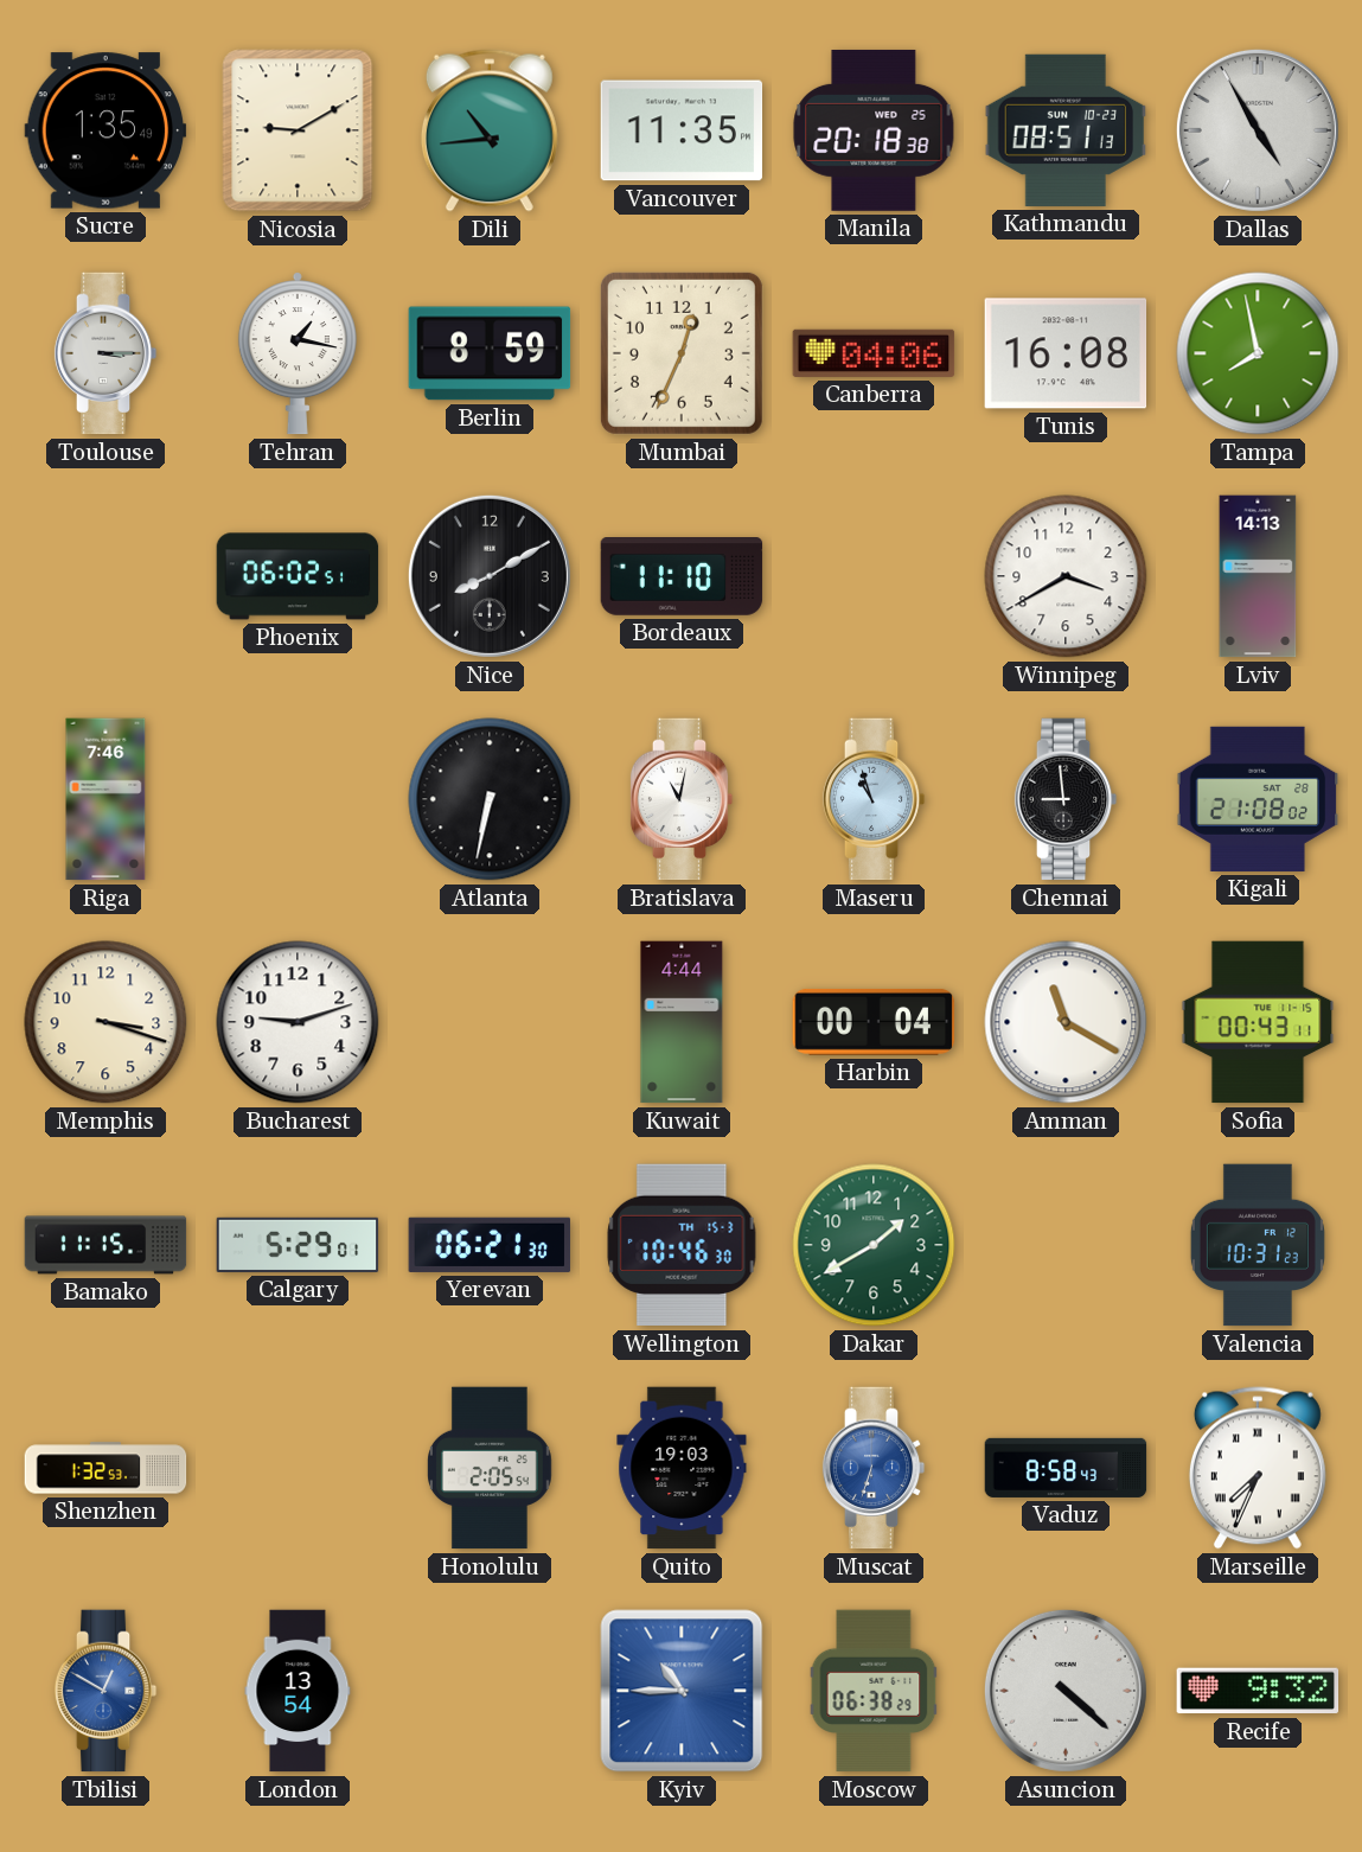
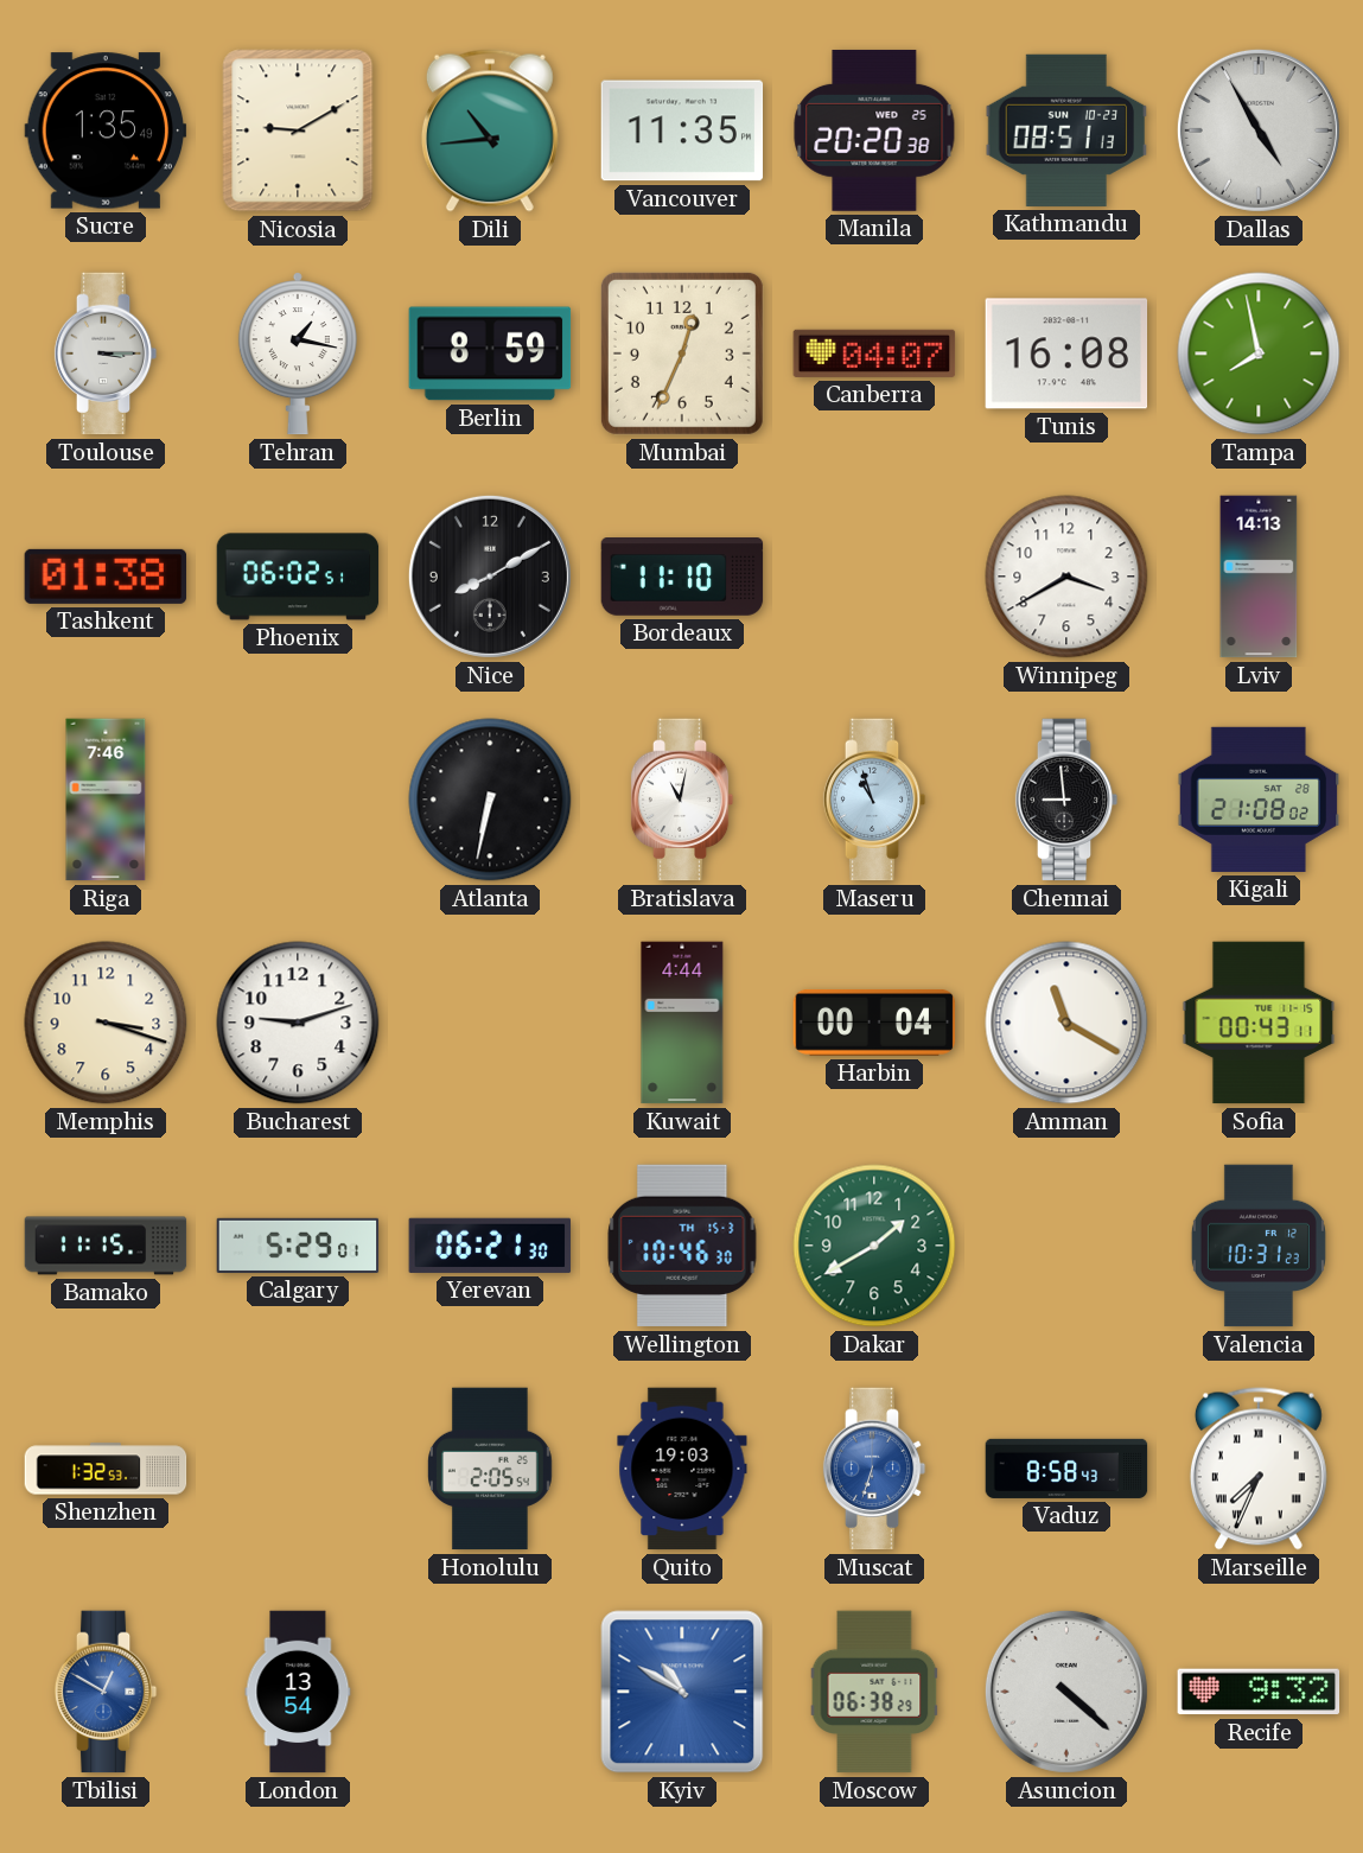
Manila: 20:18 -> 20:20
Canberra: 04:06 -> 04:07
Tashkent: none -> 01:38
Kyiv: 10:45 -> 10:50
